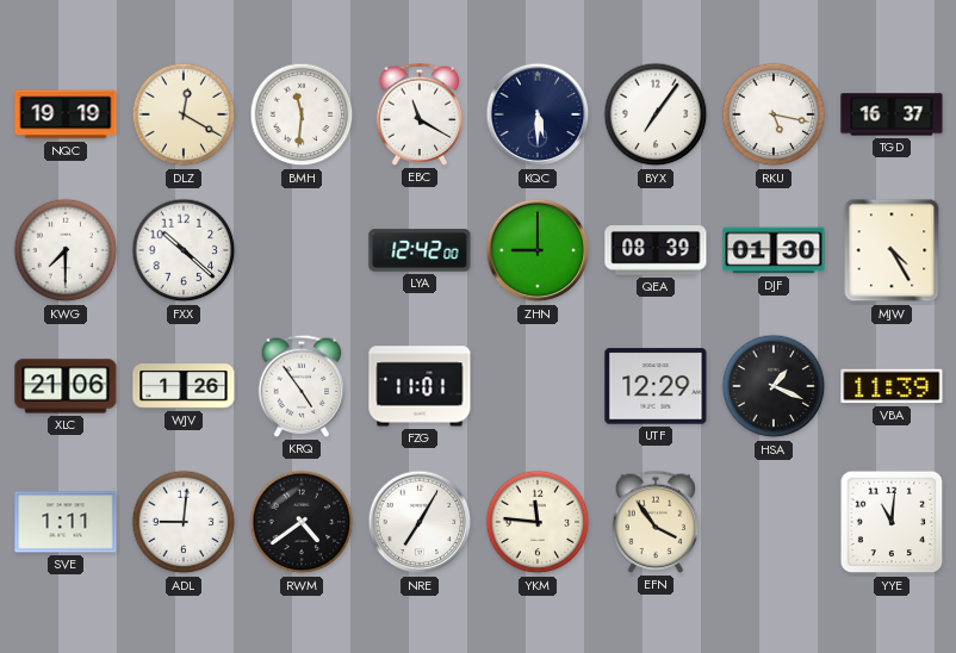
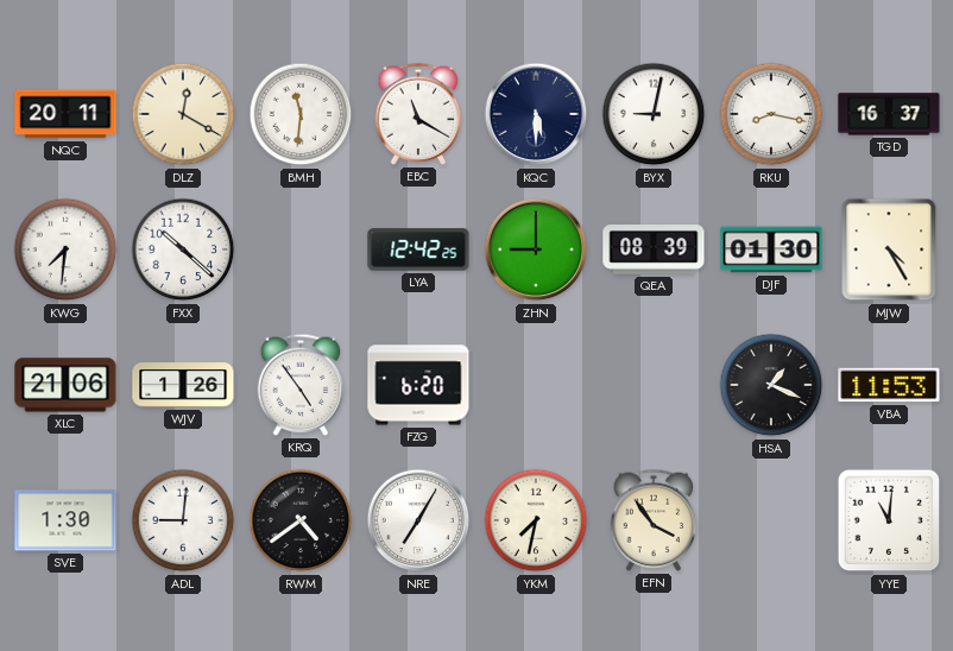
NQC: 19:19 -> 20:11
BYX: 7:06 -> 9:02
RKU: 5:17 -> 8:17
KWG: 7:30 -> 7:31
LYA: 12:42:00 -> 12:42:25
FZG: 11:01 -> 6:20
UTF: 12:29 -> none
VBA: 11:39 -> 11:53
SVE: 1:11 -> 1:30
YKM: 11:46 -> 7:32
